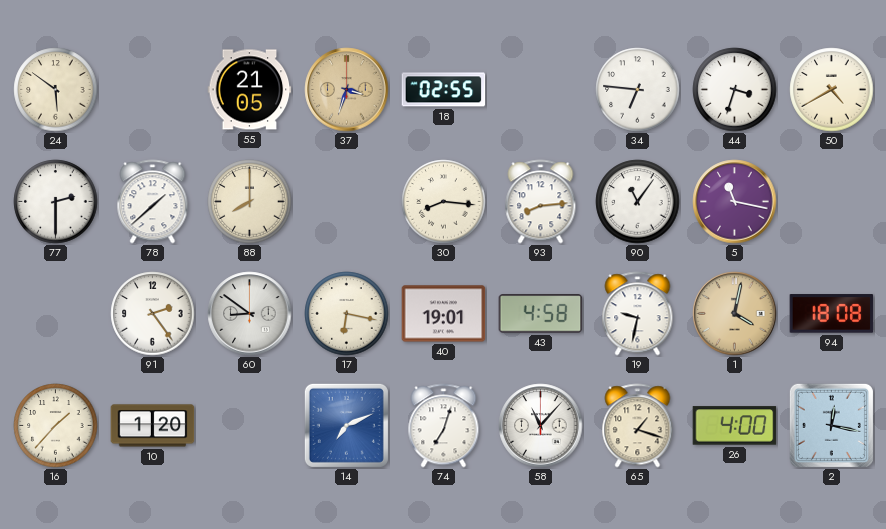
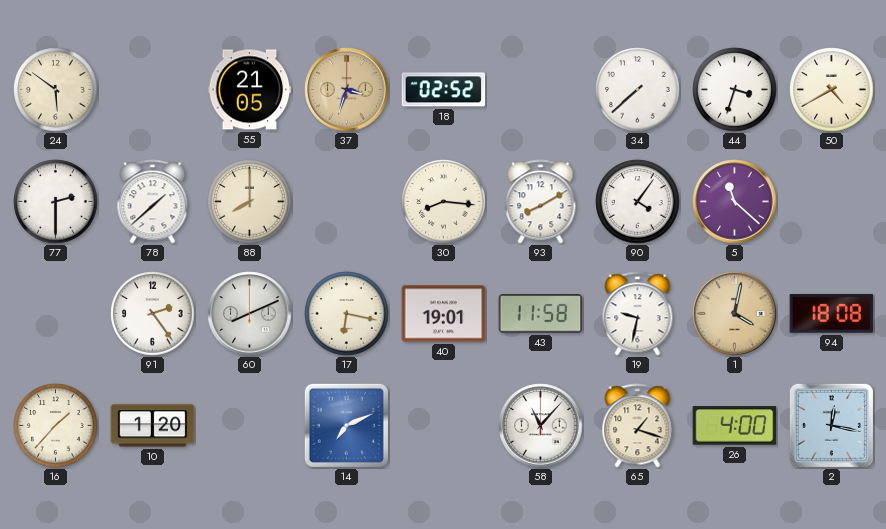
18: 02:55 -> 02:52
34: 6:46 -> 7:38
93: 8:14 -> 8:10
90: 11:06 -> 4:06
5: 11:17 -> 11:22
60: 8:51 -> 8:11
43: 4:58 -> 11:58
74: 7:03 -> none
